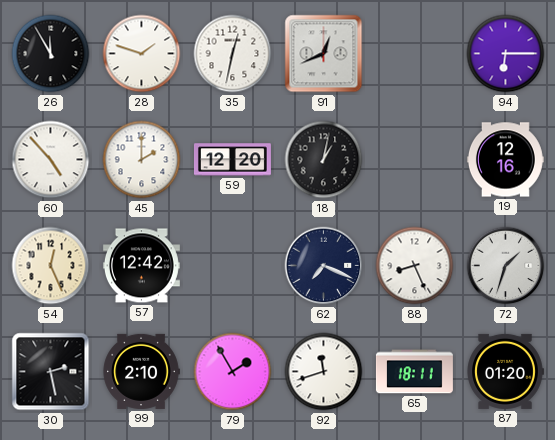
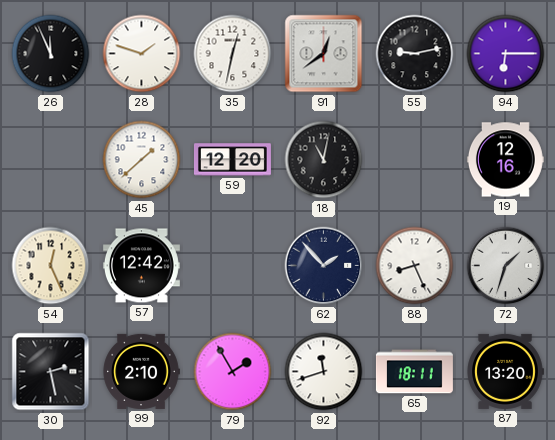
26: 11:55 -> 11:56
91: 12:41 -> 12:39
55: none -> 9:13
60: 4:53 -> none
45: 2:00 -> 1:38
18: 1:02 -> 11:02
62: 7:19 -> 1:53
87: 01:20 -> 13:20
